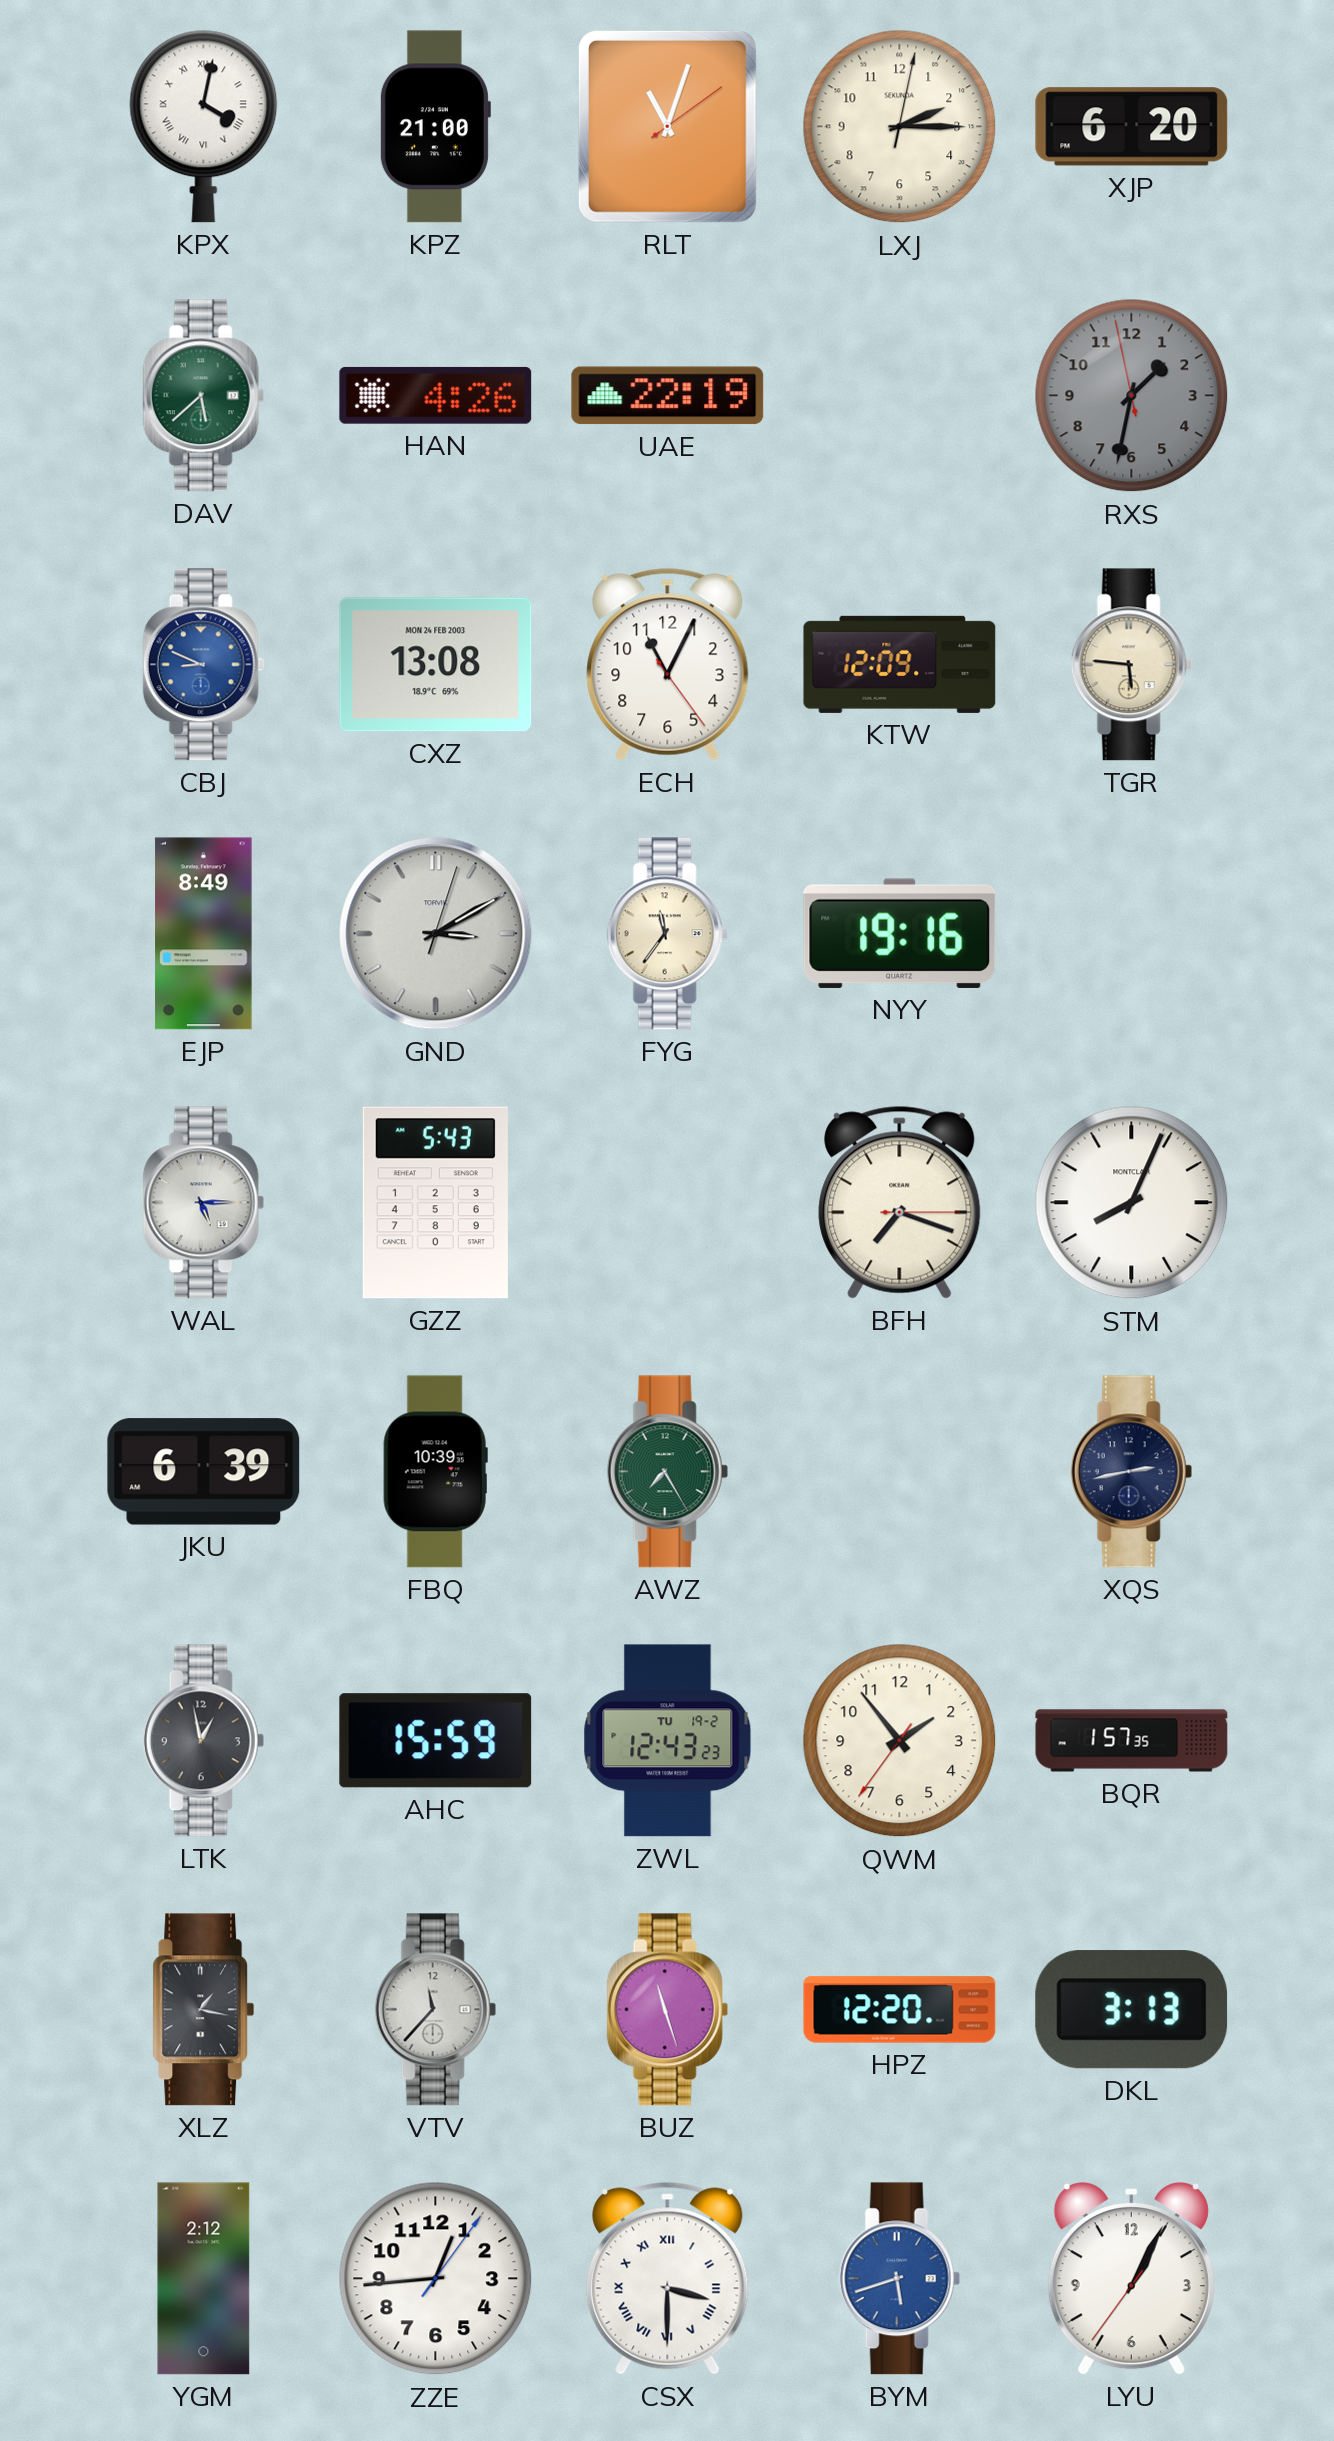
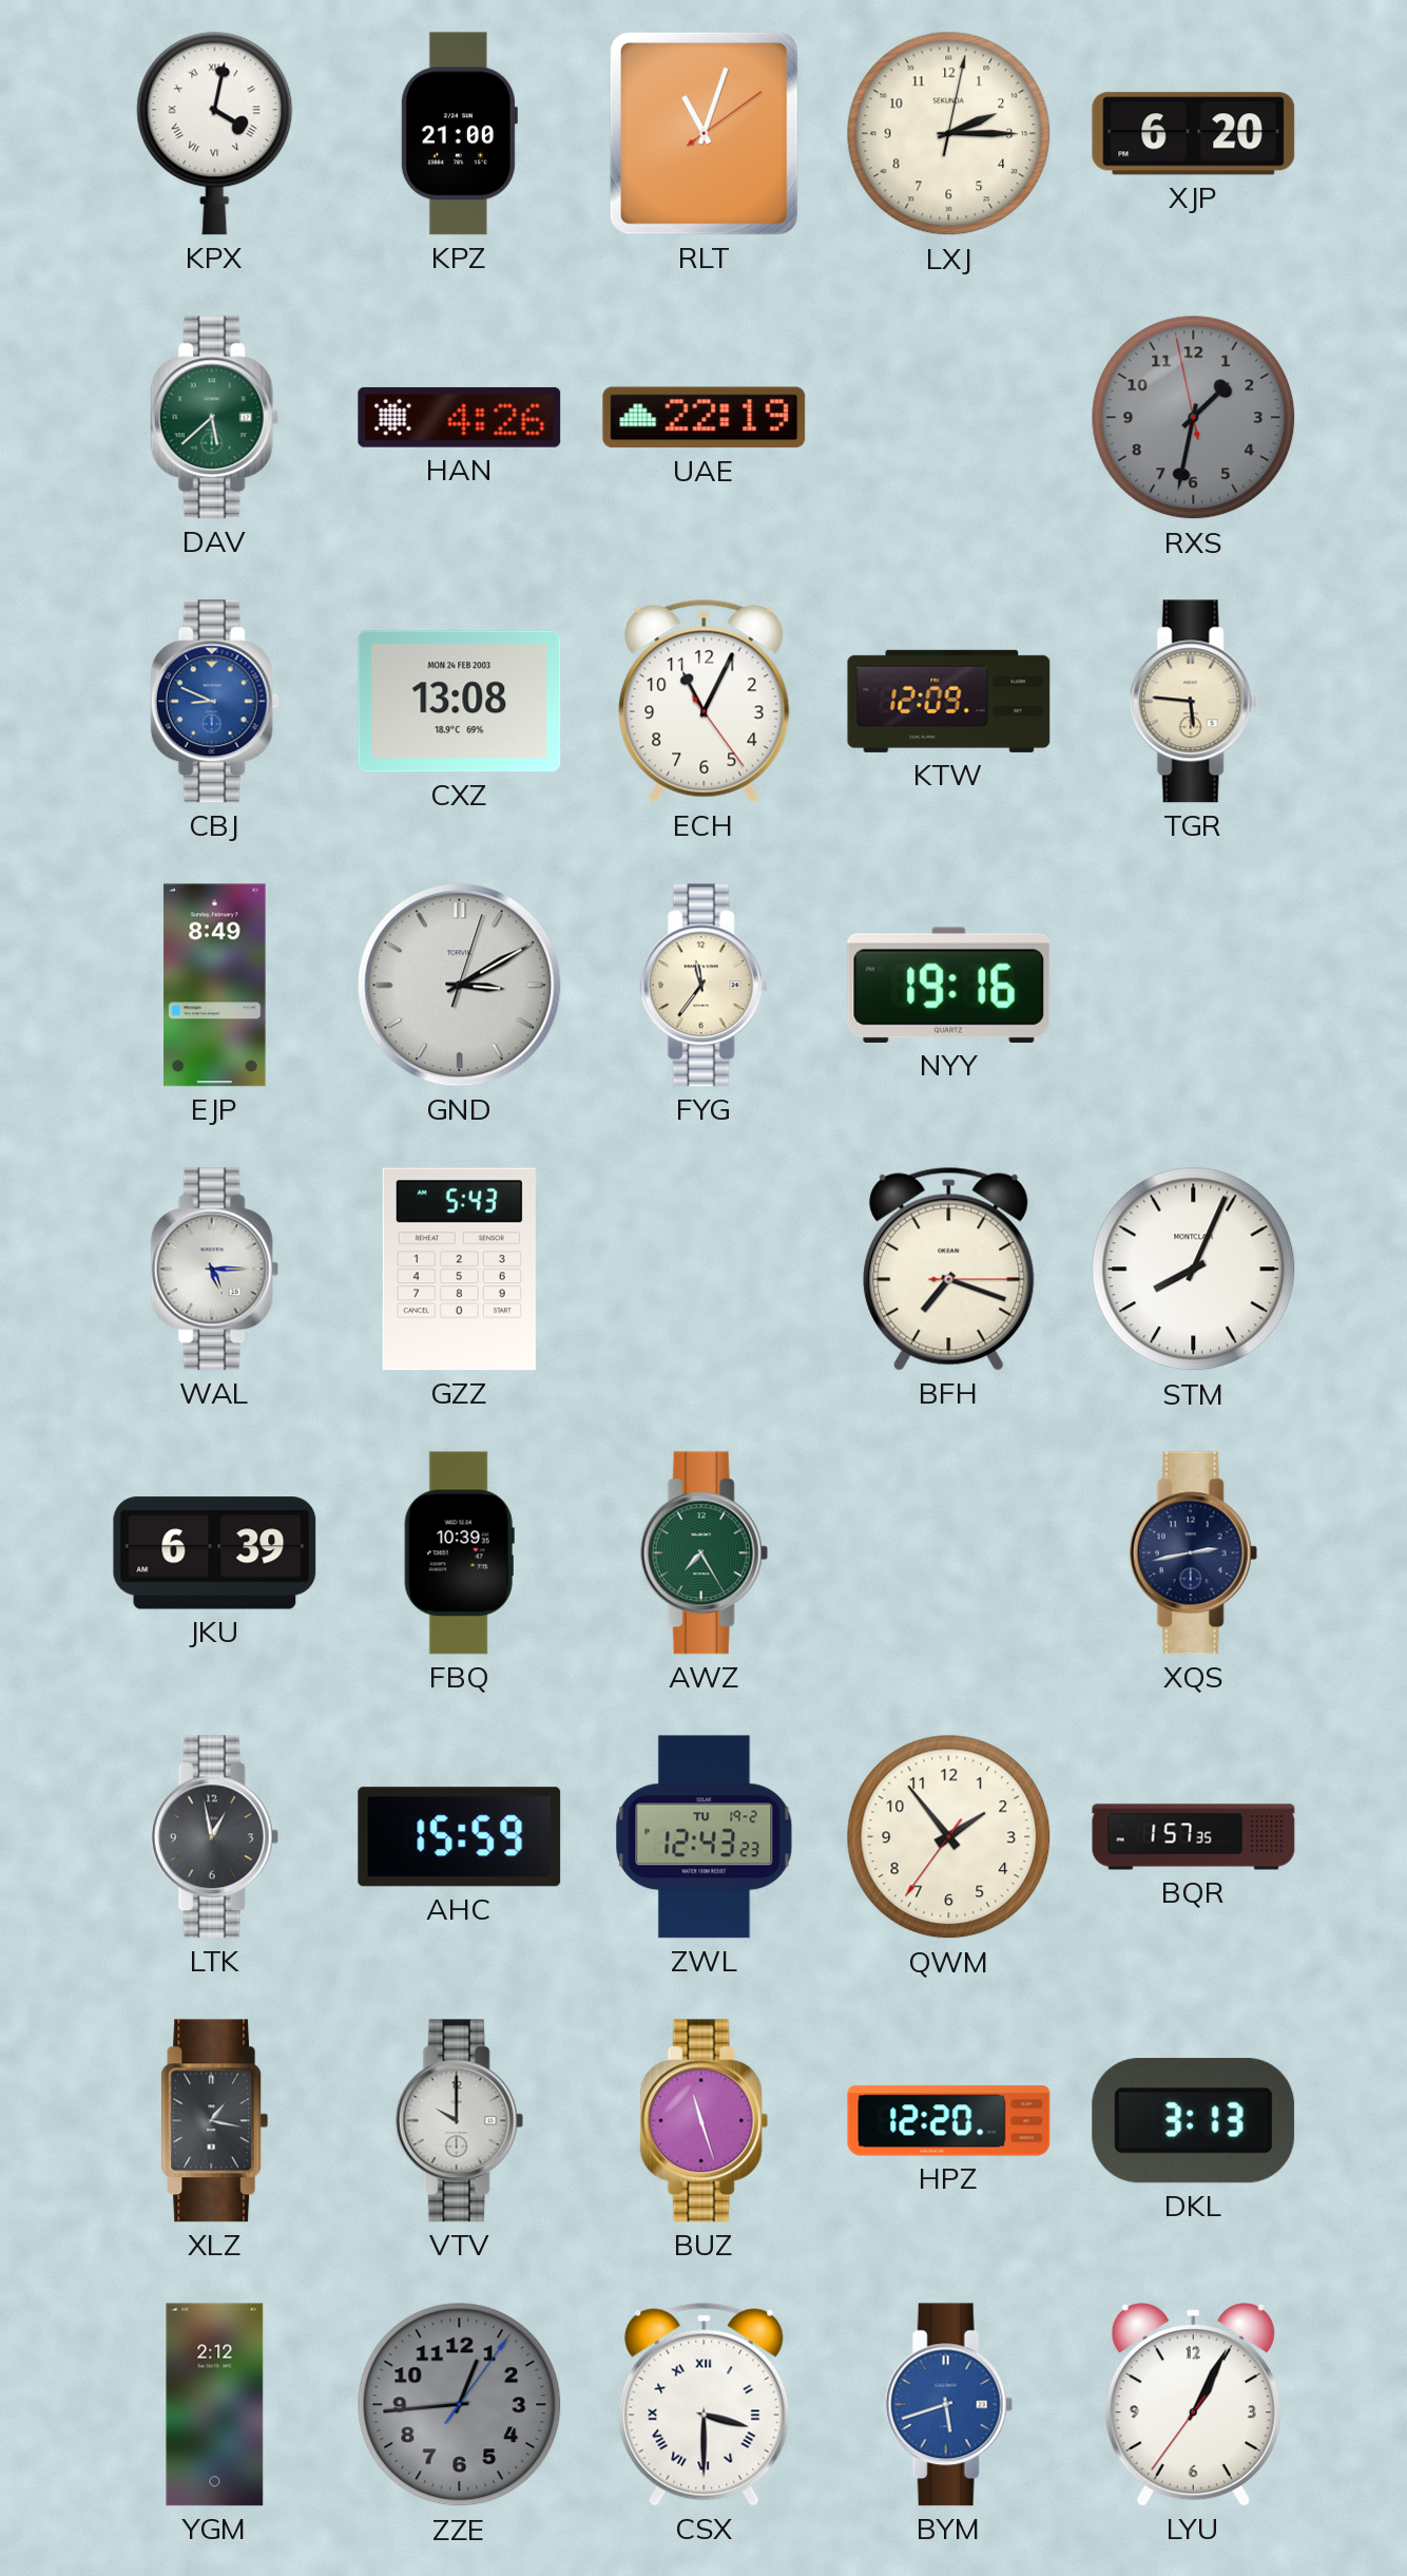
VTV: 11:37 -> 10:00
ZZE dial: white -> grey
